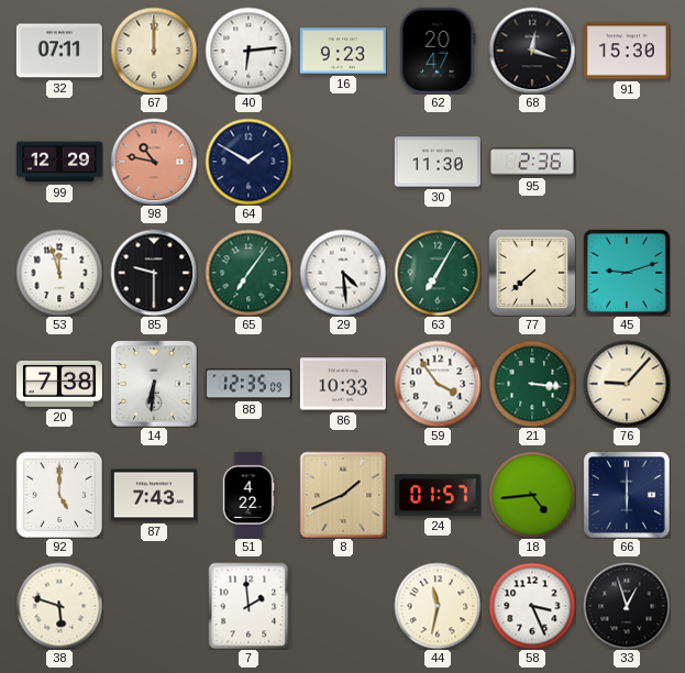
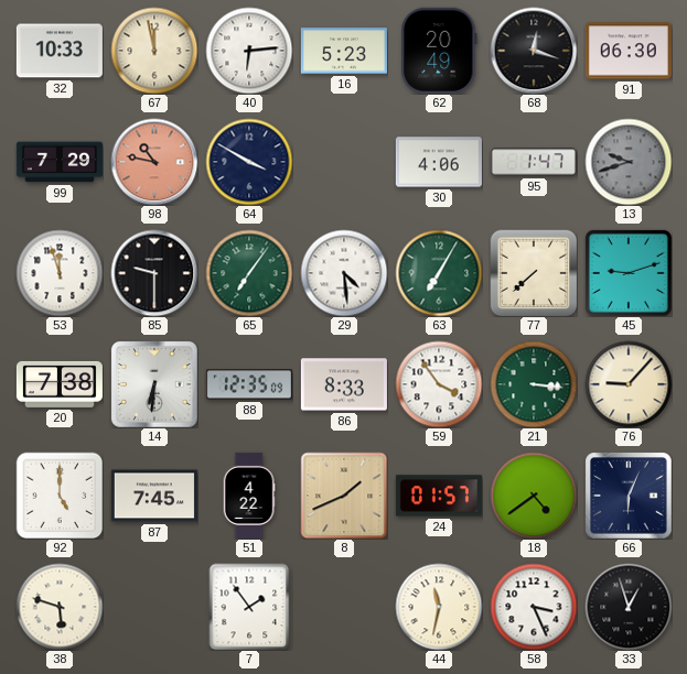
32: 07:11 -> 10:33
67: 12:00 -> 11:58
16: 9:23 -> 5:23
62: 20:47 -> 20:49
91: 15:30 -> 06:30
99: 12:29 -> 7:29
64: 1:50 -> 3:50
30: 11:30 -> 4:06
95: 2:36 -> 1:47
13: none -> 9:42
86: 10:33 -> 8:33
87: 7:43 -> 7:45
18: 4:44 -> 4:39
66: 6:00 -> 6:04
7: 1:59 -> 1:54
